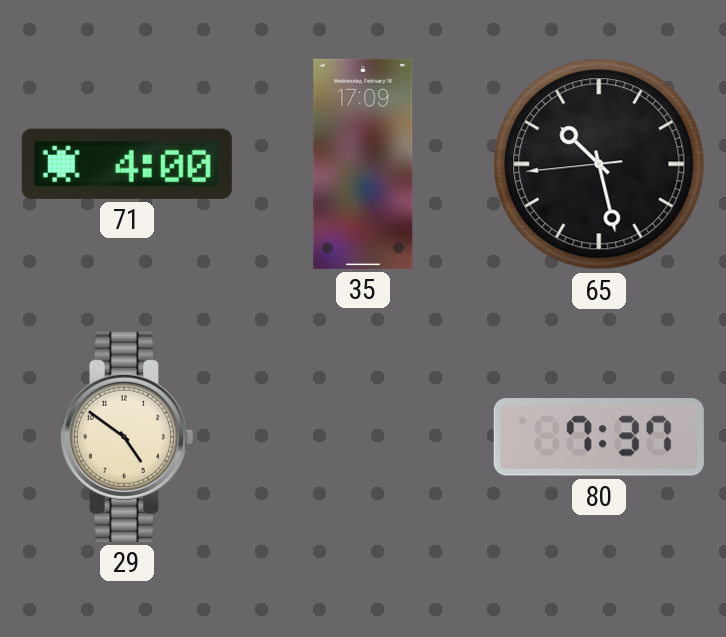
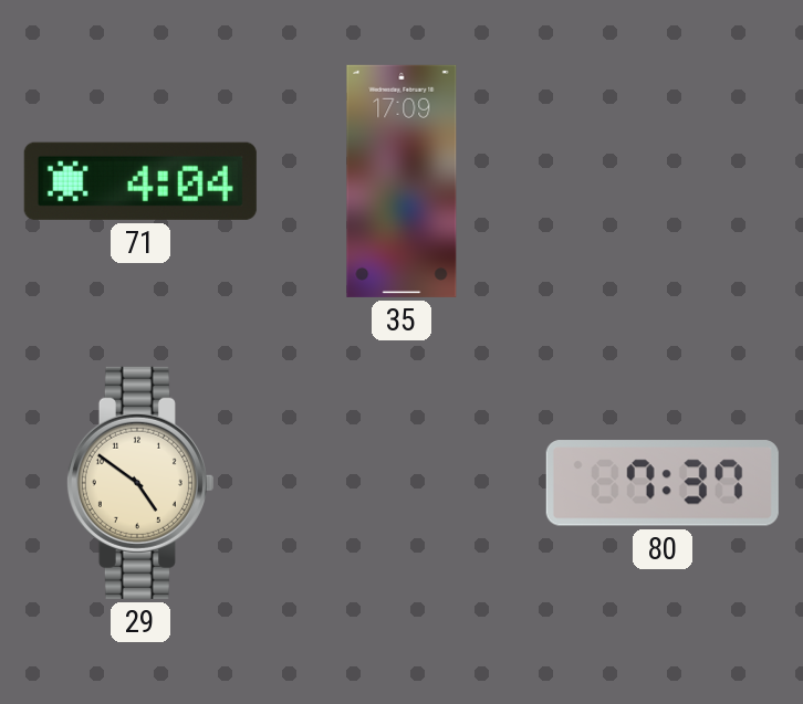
71: 4:00 -> 4:04
65: 10:27 -> none
